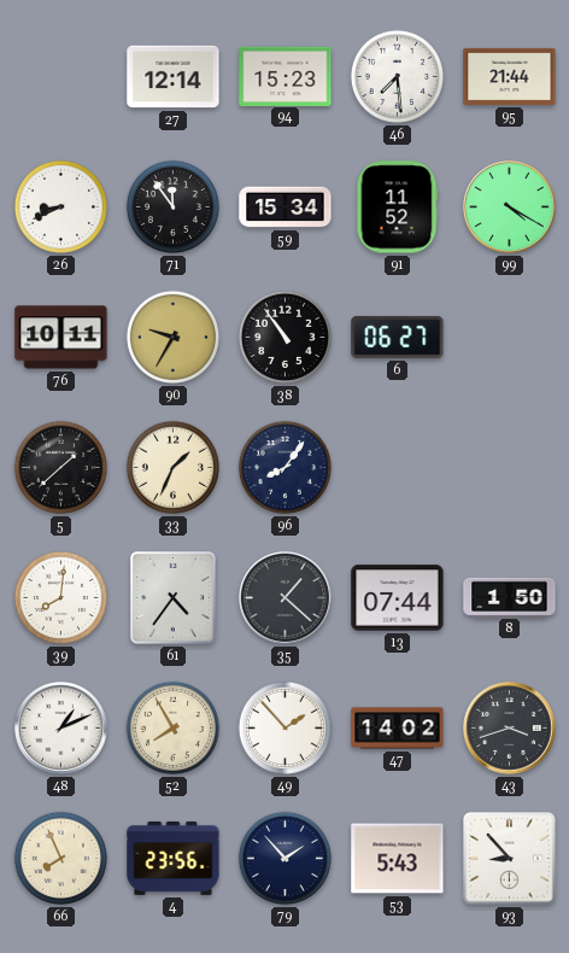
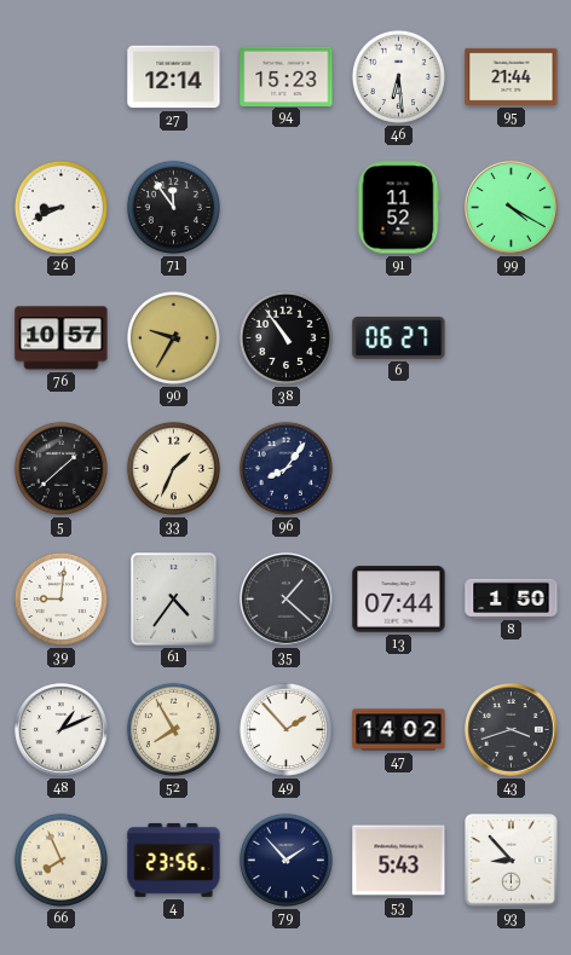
46: 7:29 -> 6:29
59: 15:34 -> none
76: 10:11 -> 10:57
39: 8:01 -> 9:01
